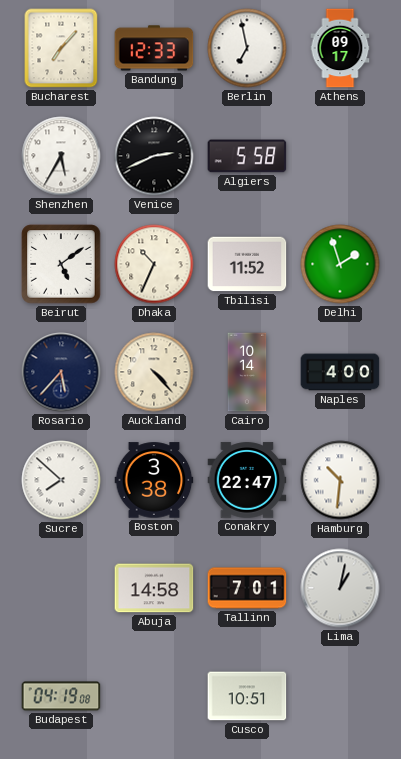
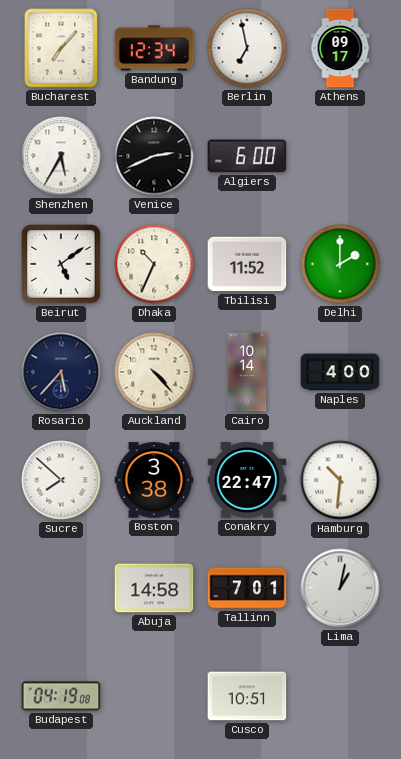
Bandung: 12:33 -> 12:34
Algiers: 5:58 -> 6:00
Delhi: 1:57 -> 2:00
